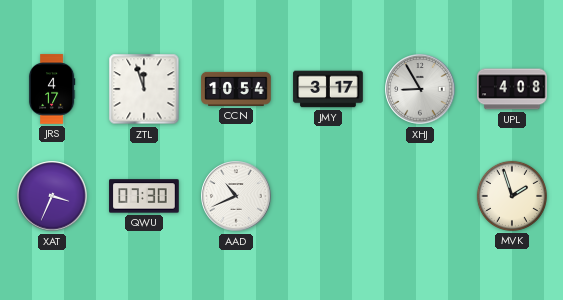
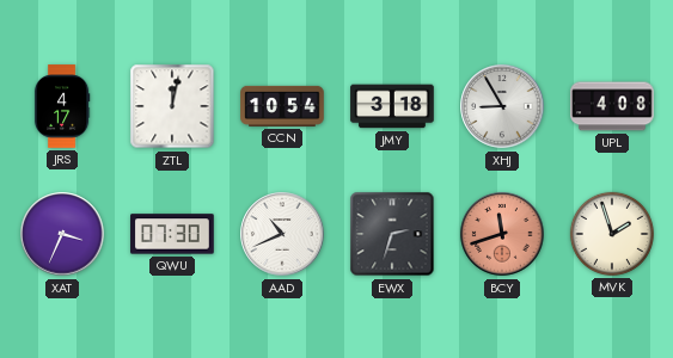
ZTL: 11:57 -> 12:02
JMY: 3:17 -> 3:18
EWX: none -> 2:33
BCY: none -> 11:42
